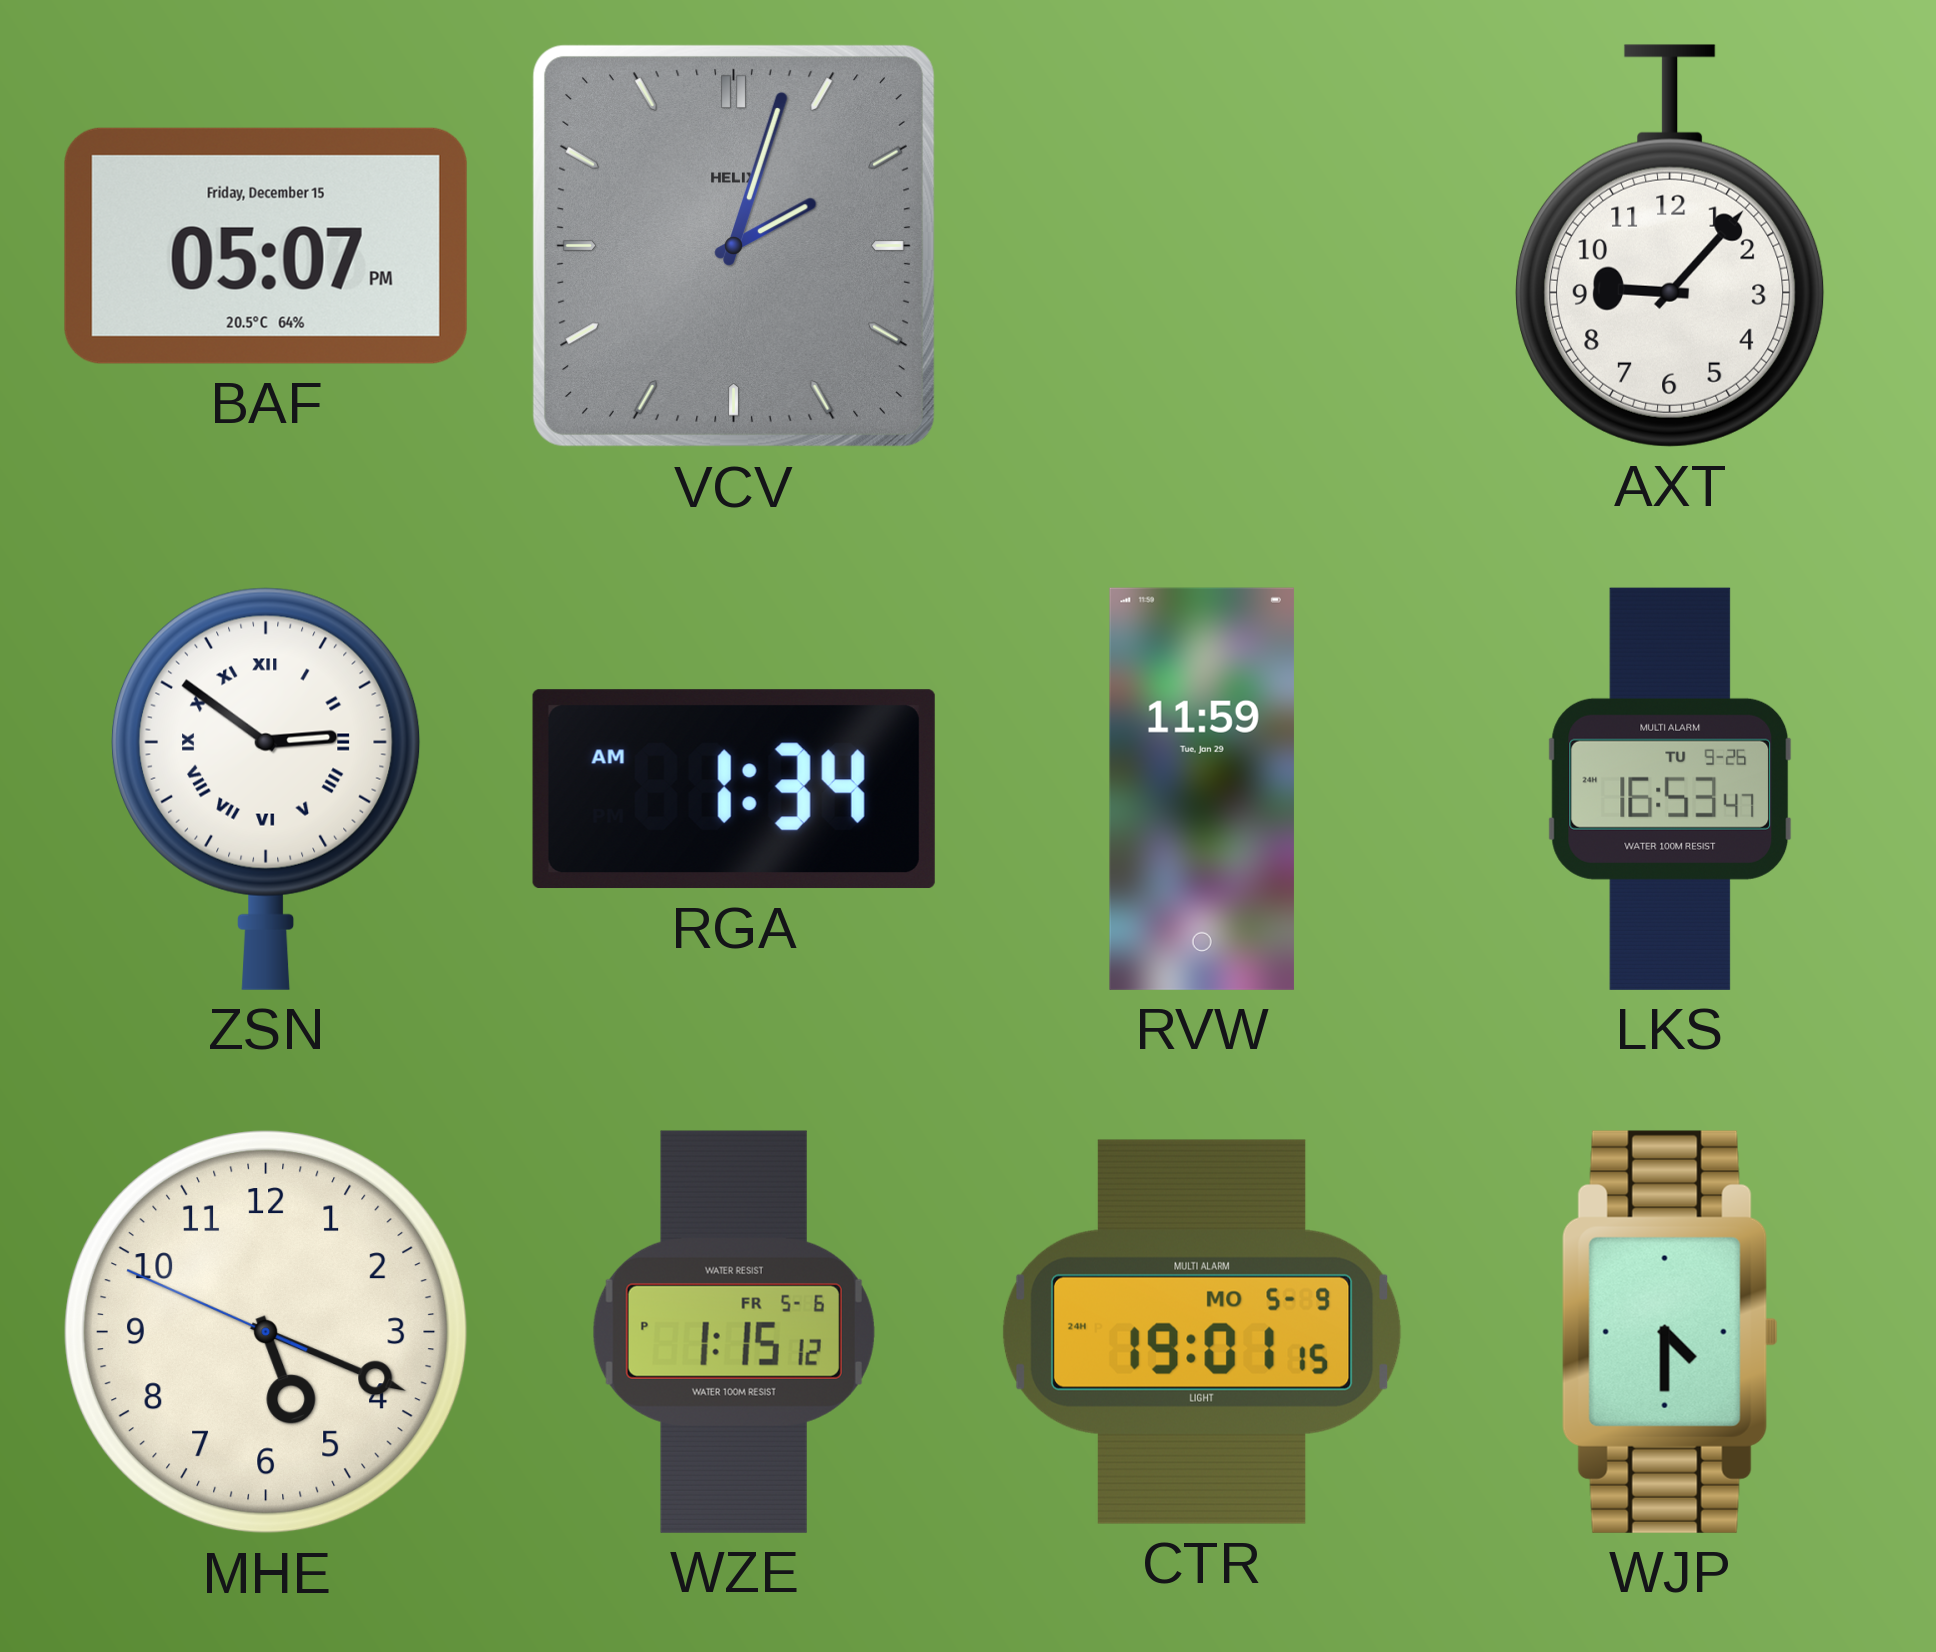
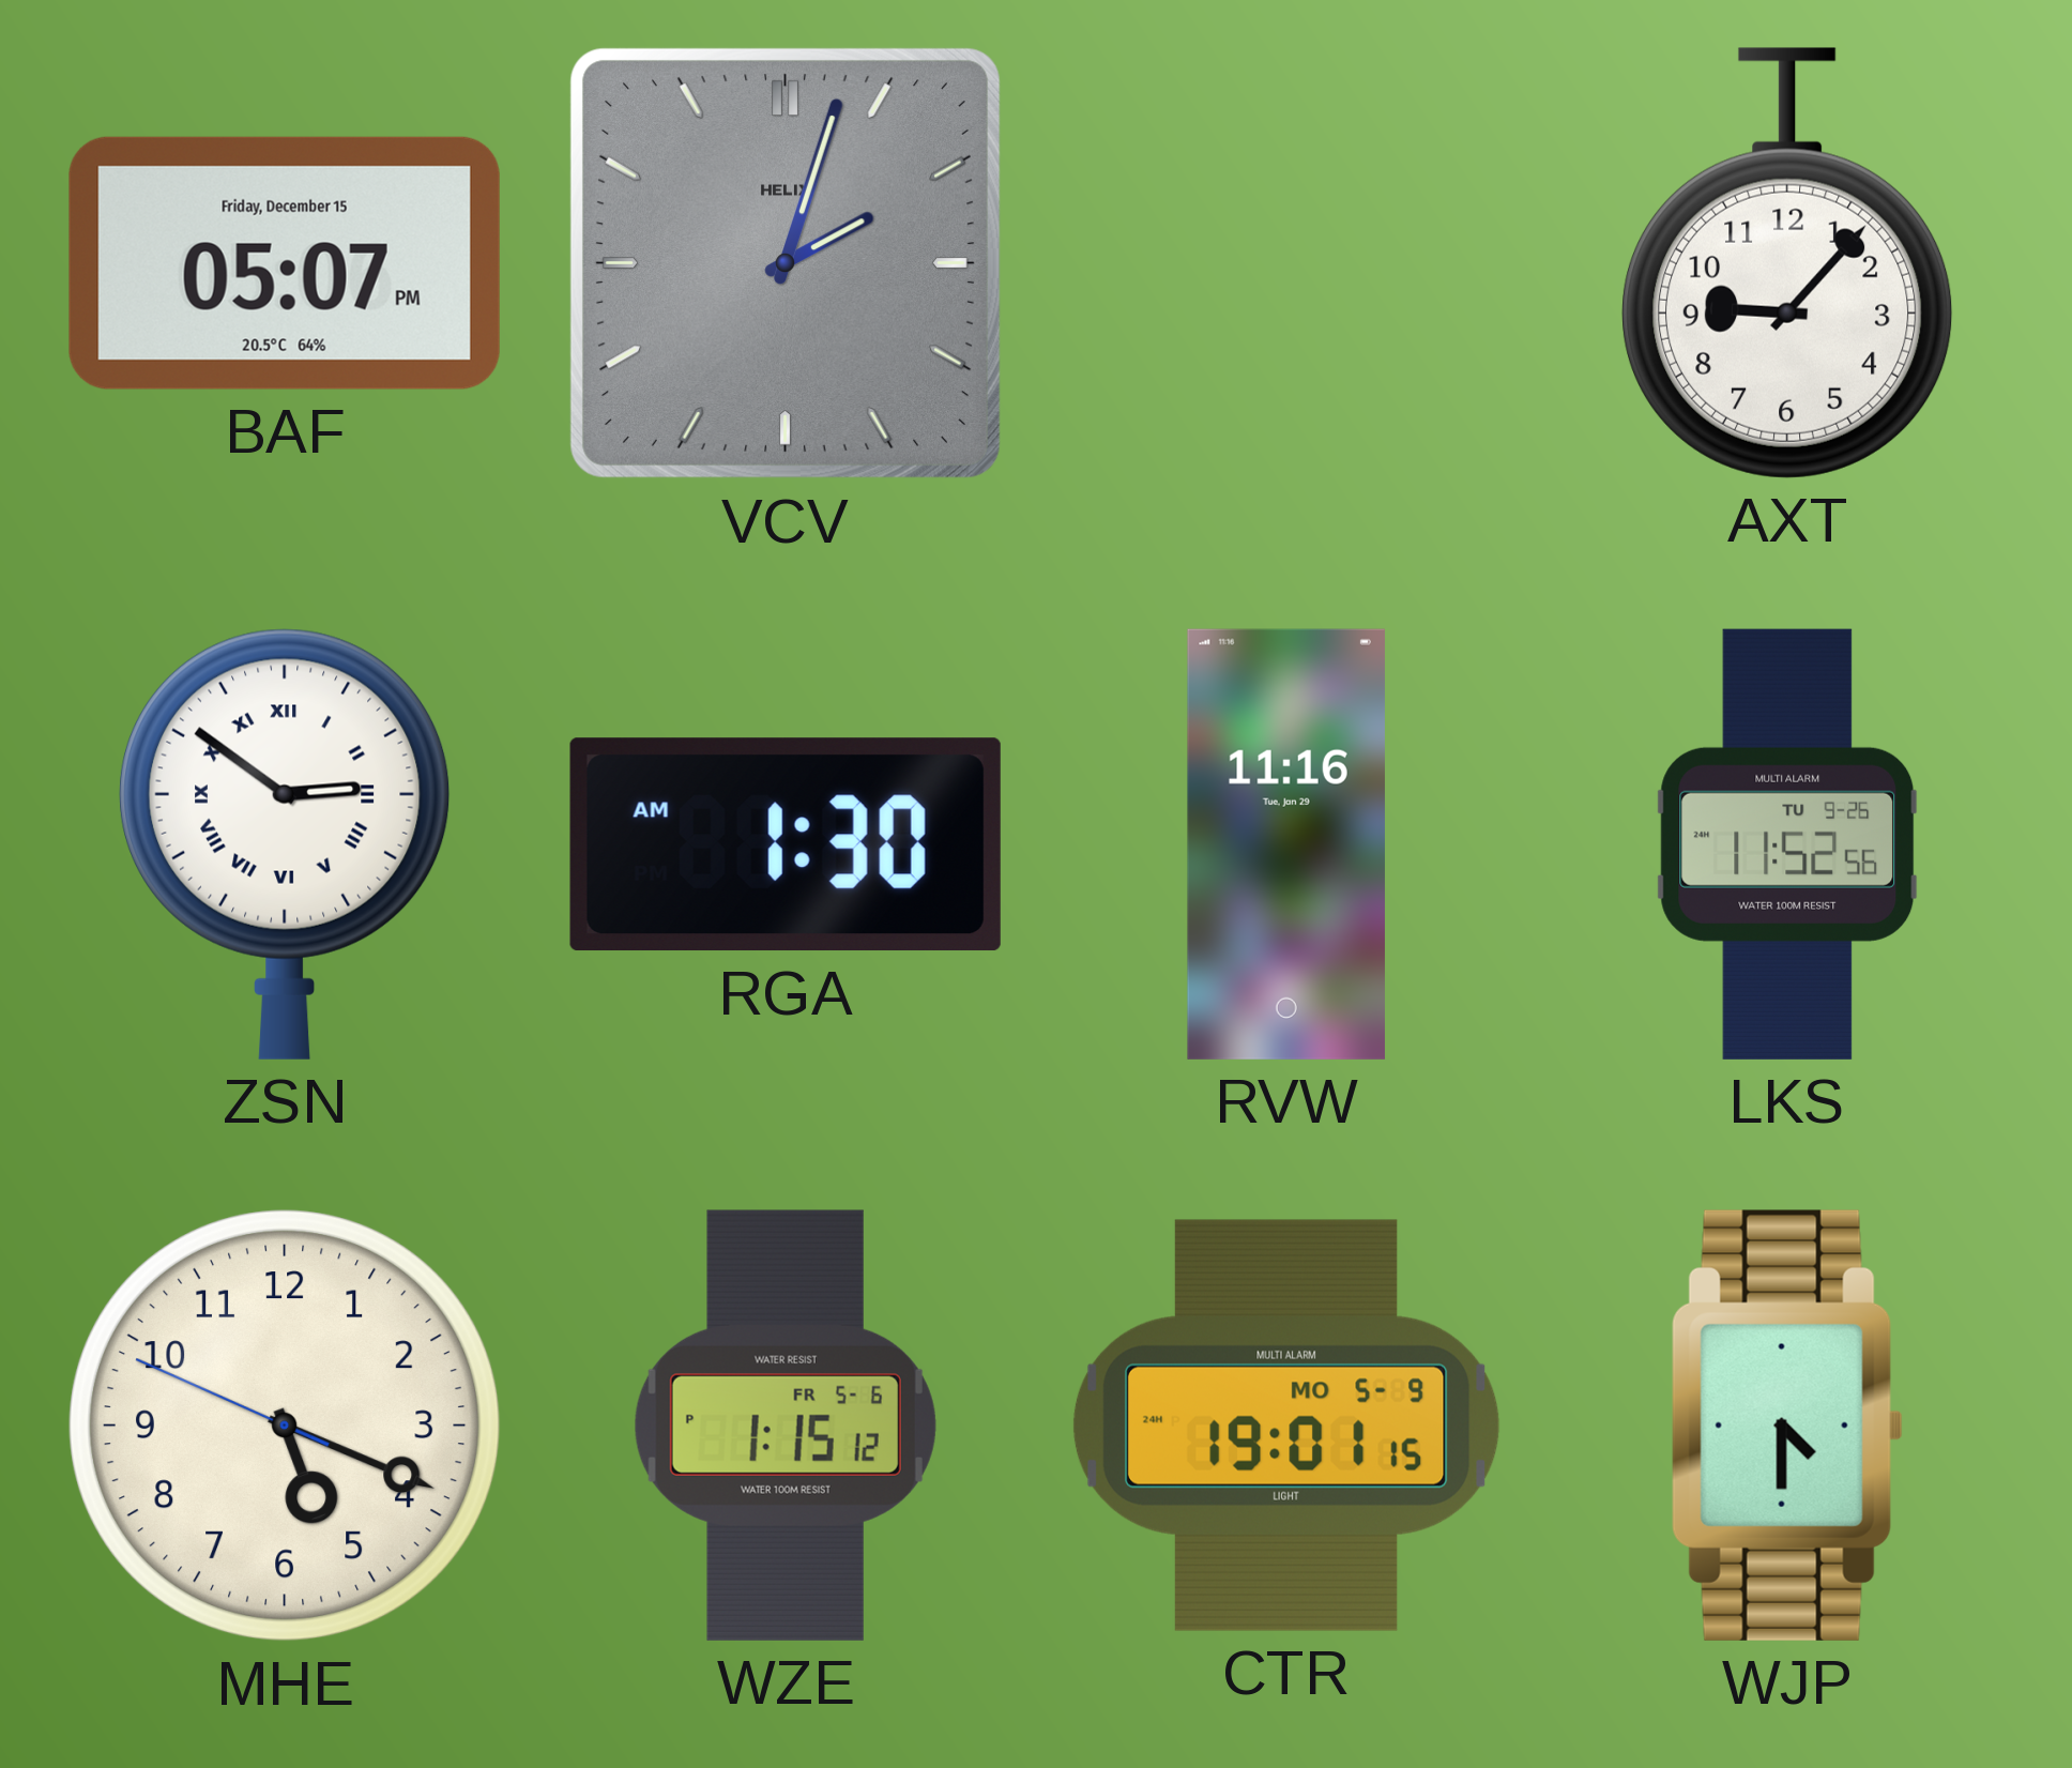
RGA: 1:34 -> 1:30
RVW: 11:59 -> 11:16
LKS: 16:53 -> 11:52
